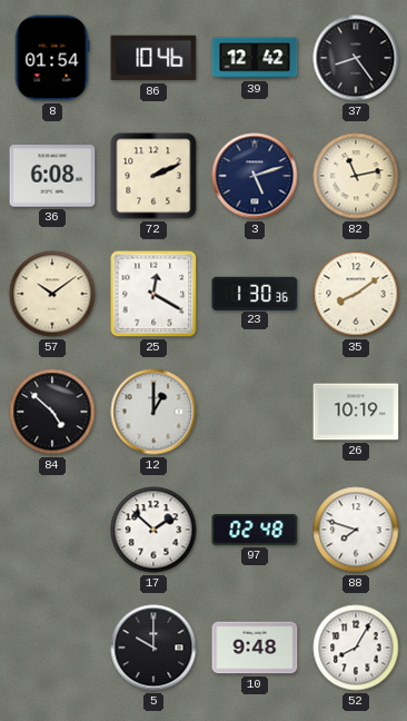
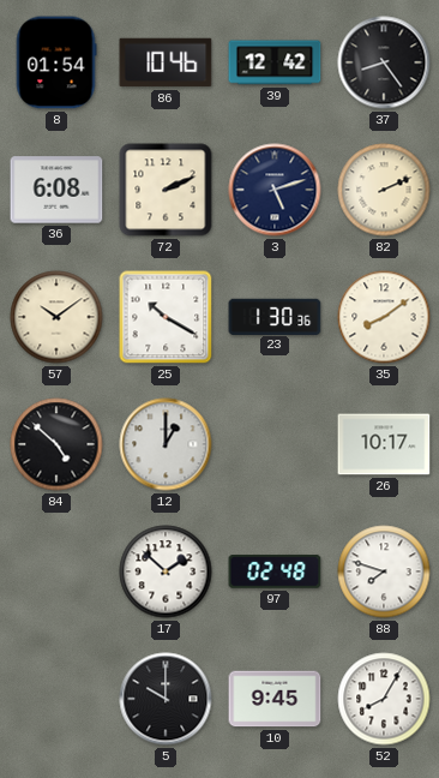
82: 11:13 -> 2:11
25: 12:20 -> 10:20
26: 10:19 -> 10:17
10: 9:48 -> 9:45
